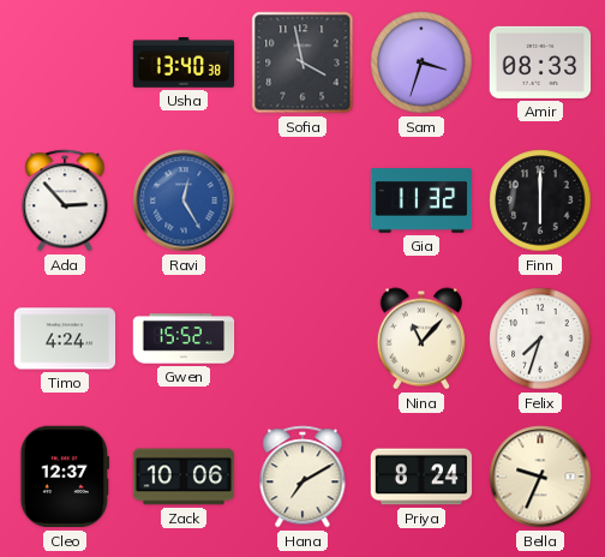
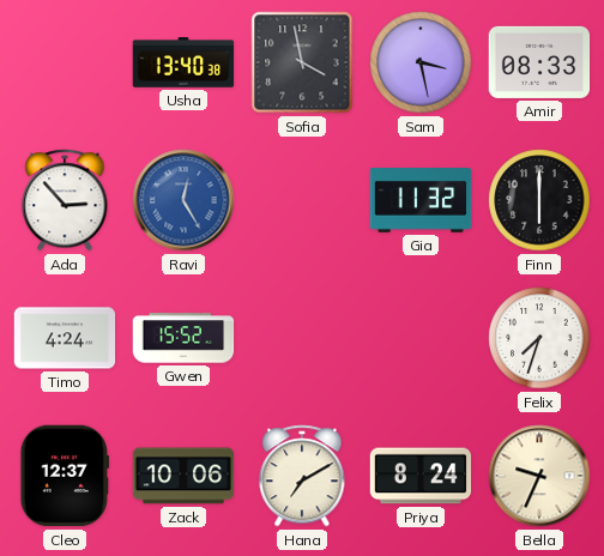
Sam: 3:33 -> 3:28
Nina: 11:07 -> none
